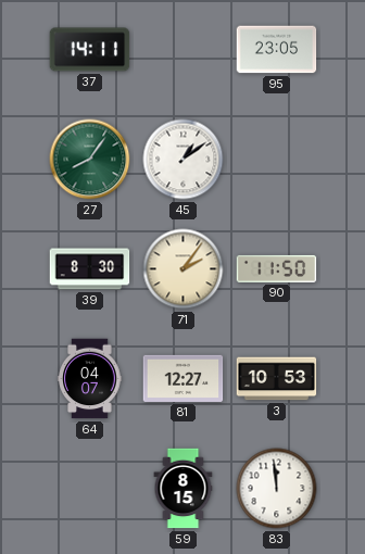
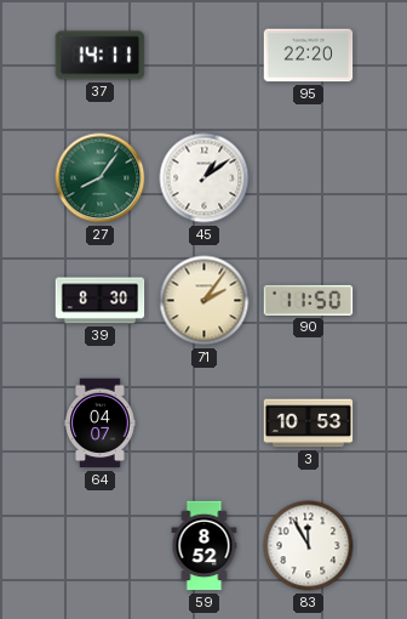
95: 23:05 -> 22:20
81: 12:27 -> none
59: 8:15 -> 8:52
83: 11:59 -> 11:55
